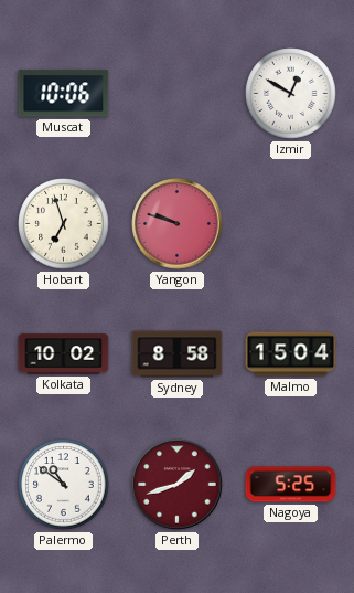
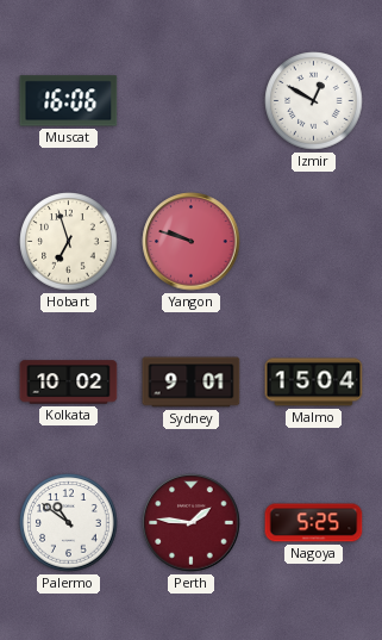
Muscat: 10:06 -> 16:06
Sydney: 8:58 -> 9:01
Perth: 1:42 -> 1:46
